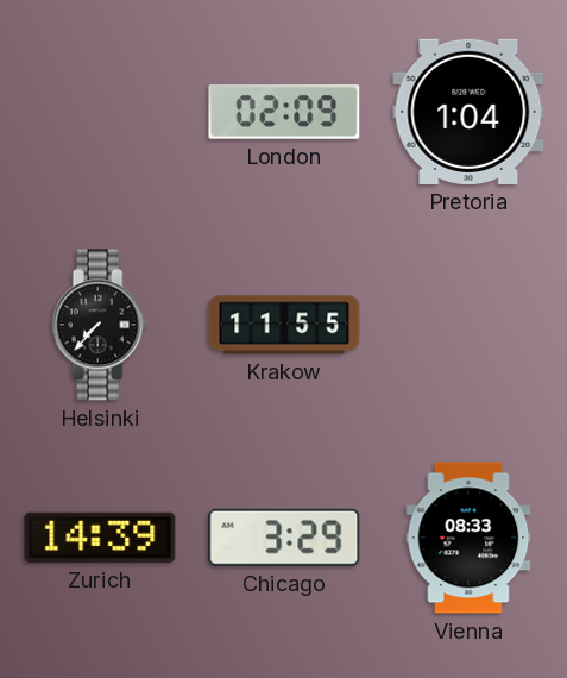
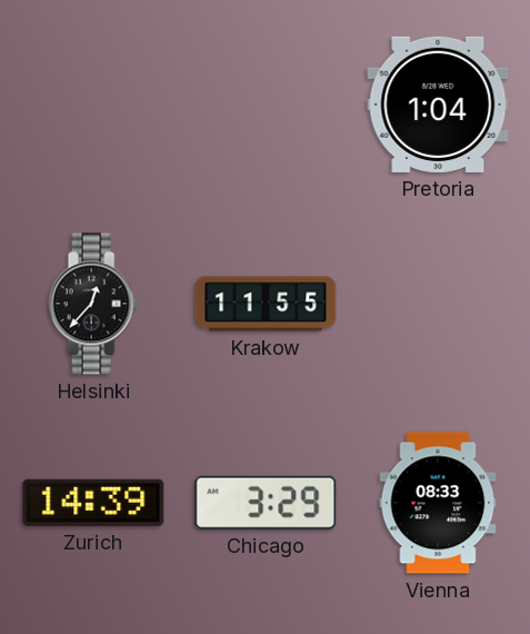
London: 02:09 -> none
Helsinki: 7:37 -> 12:37
